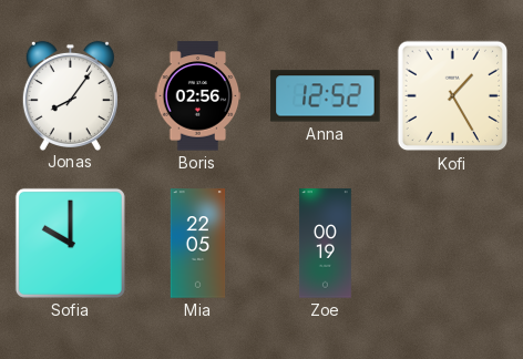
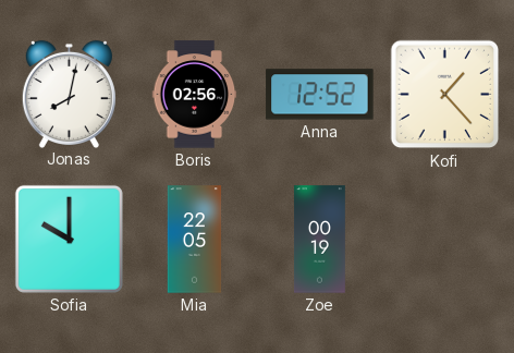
Jonas: 8:06 -> 8:02
Kofi: 1:25 -> 1:23
